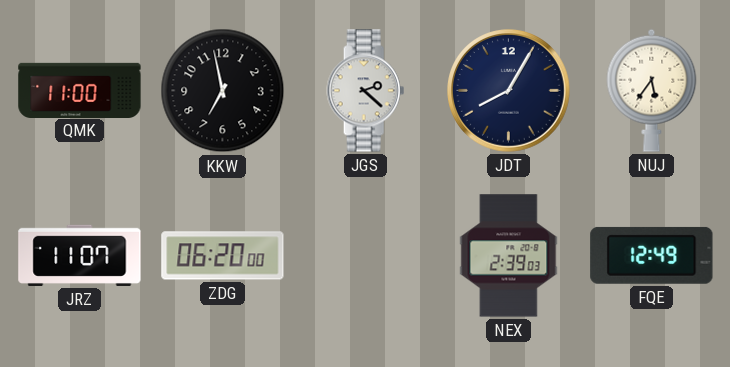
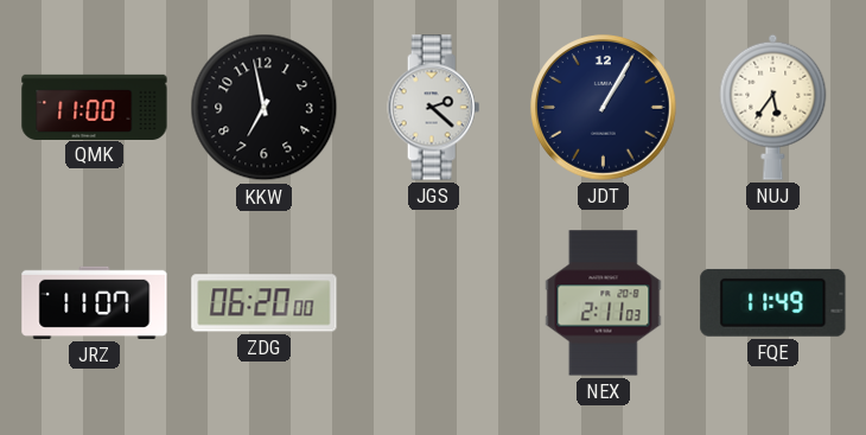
JDT: 8:05 -> 1:05
NEX: 2:39 -> 2:11
FQE: 12:49 -> 11:49
